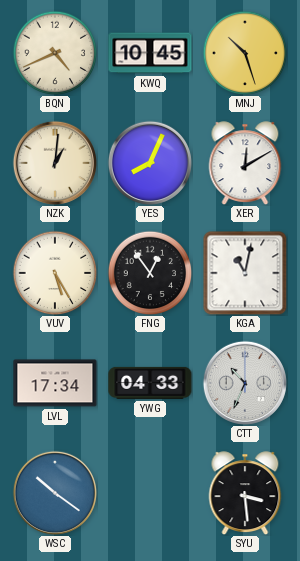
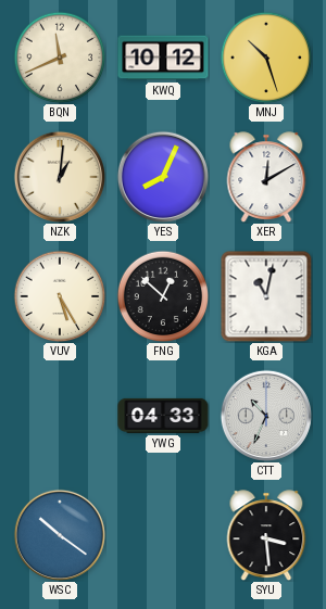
BQN: 4:41 -> 11:41
KWQ: 10:45 -> 10:12
FNG: 12:54 -> 12:52
LVL: 17:34 -> none
